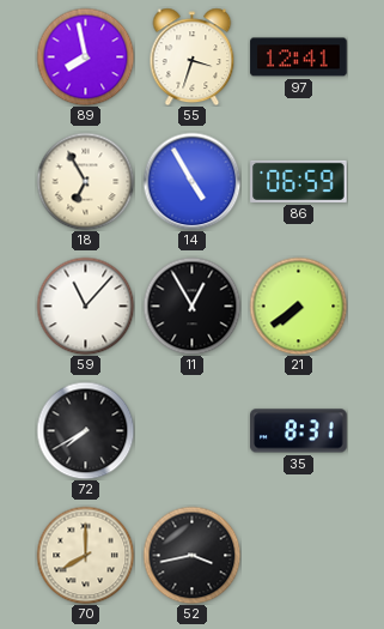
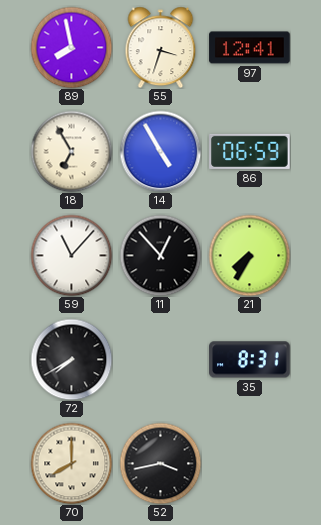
11: 12:55 -> 12:53
21: 7:39 -> 7:35
